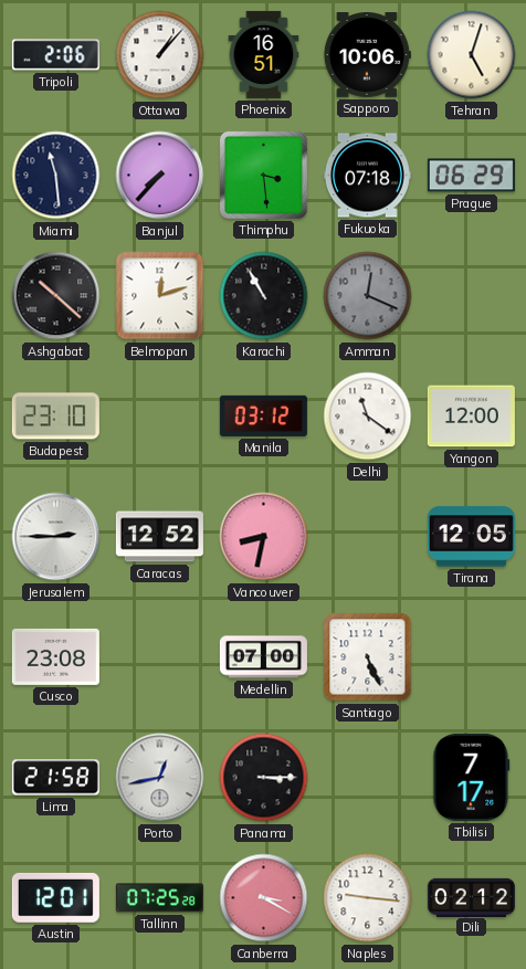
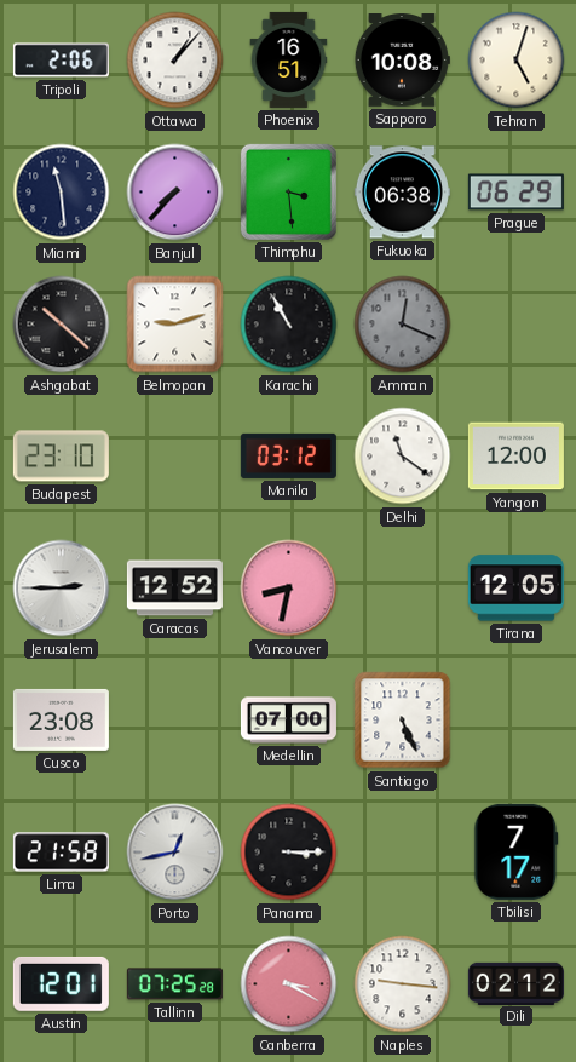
Sapporo: 10:06 -> 10:08
Fukuoka: 07:18 -> 06:38
Belmopan: 12:12 -> 9:12
